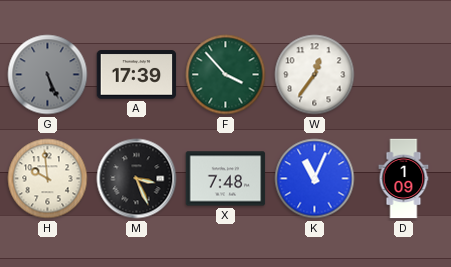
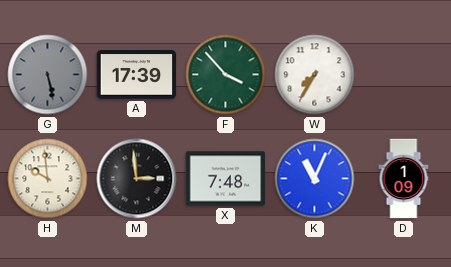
G: 5:26 -> 5:28
W: 12:36 -> 7:35
M: 3:26 -> 2:59
